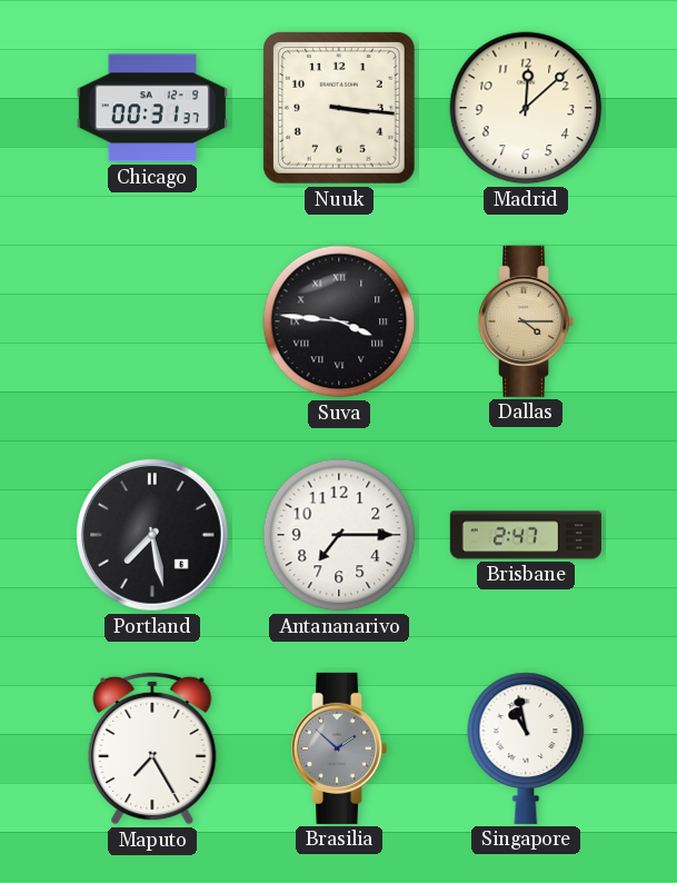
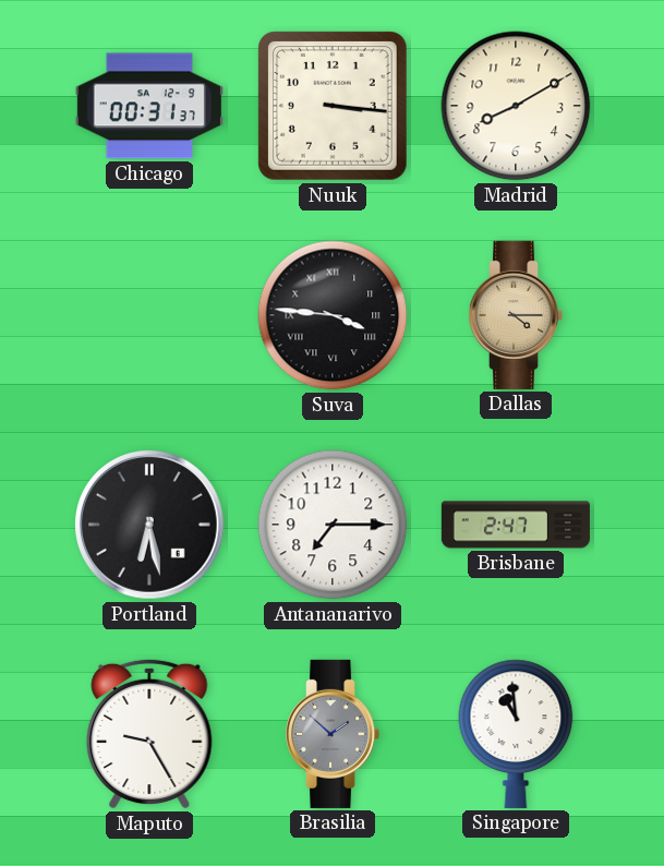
Madrid: 12:08 -> 8:10
Portland: 7:28 -> 6:28
Maputo: 7:25 -> 9:25
Singapore: 10:58 -> 10:59
